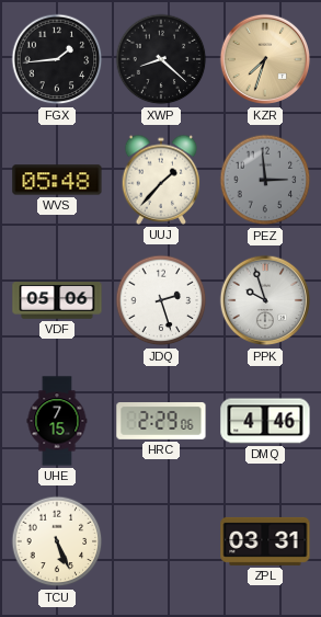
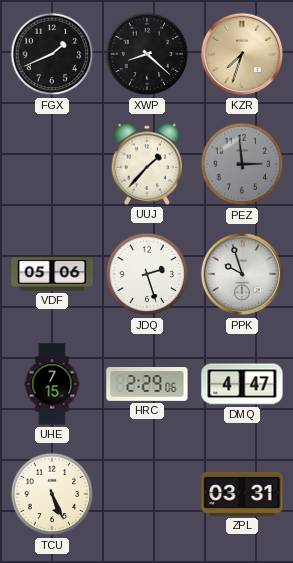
FGX: 1:44 -> 1:41
WVS: 05:48 -> none
DMQ: 4:46 -> 4:47
